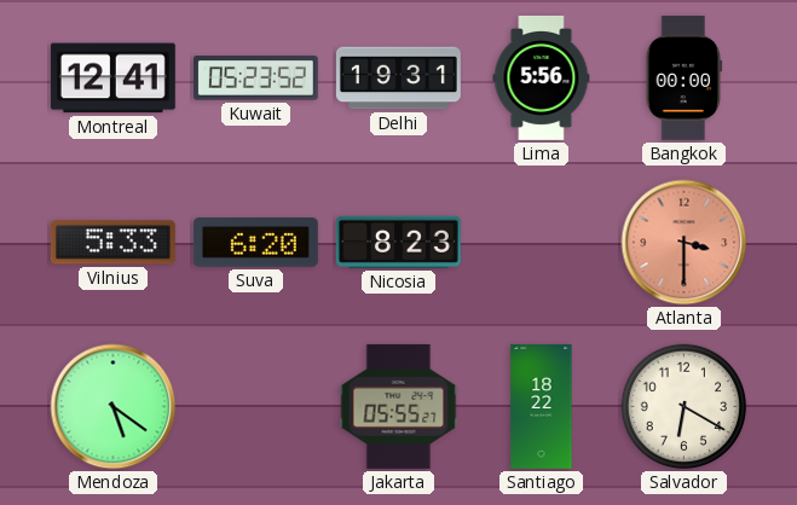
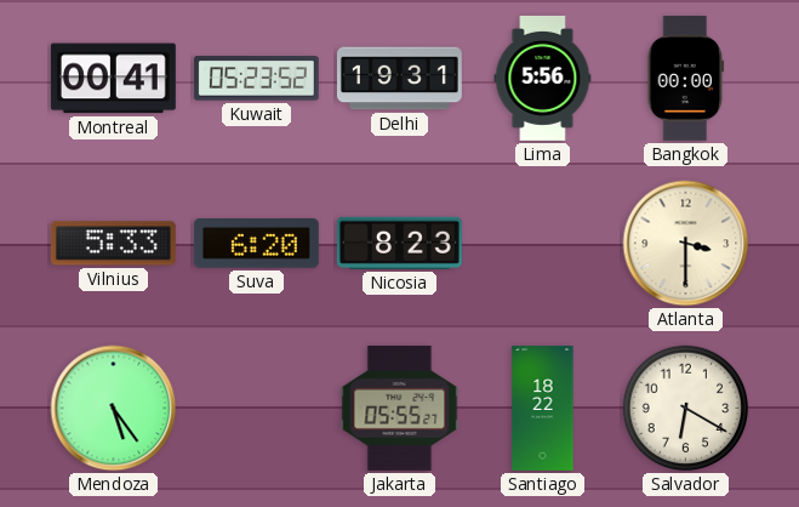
Montreal: 12:41 -> 00:41
Atlanta dial: salmon -> cream
Mendoza: 5:21 -> 5:24
